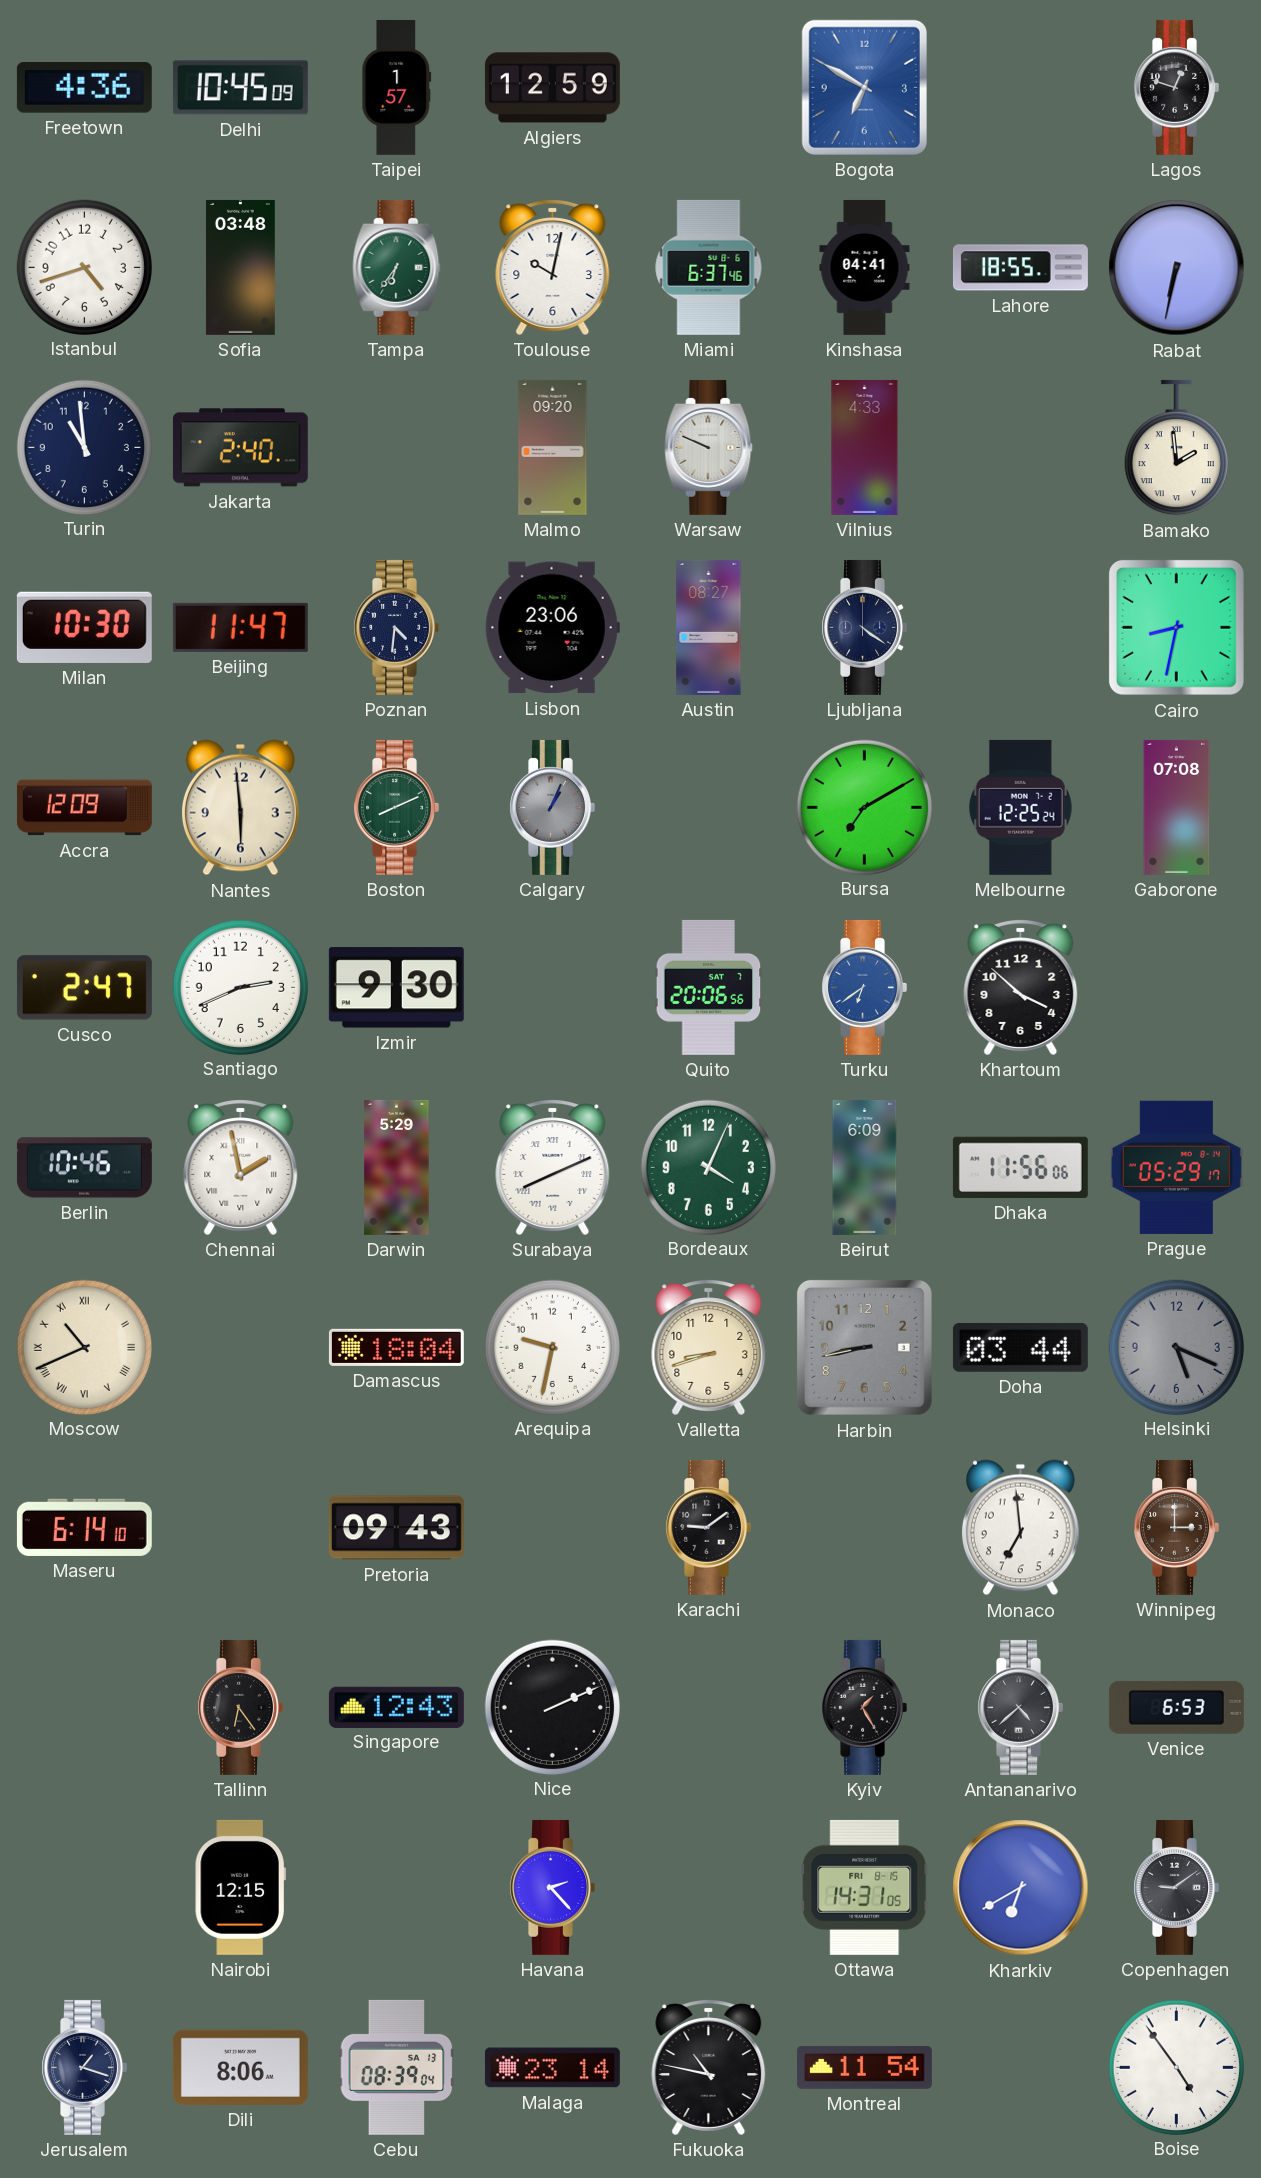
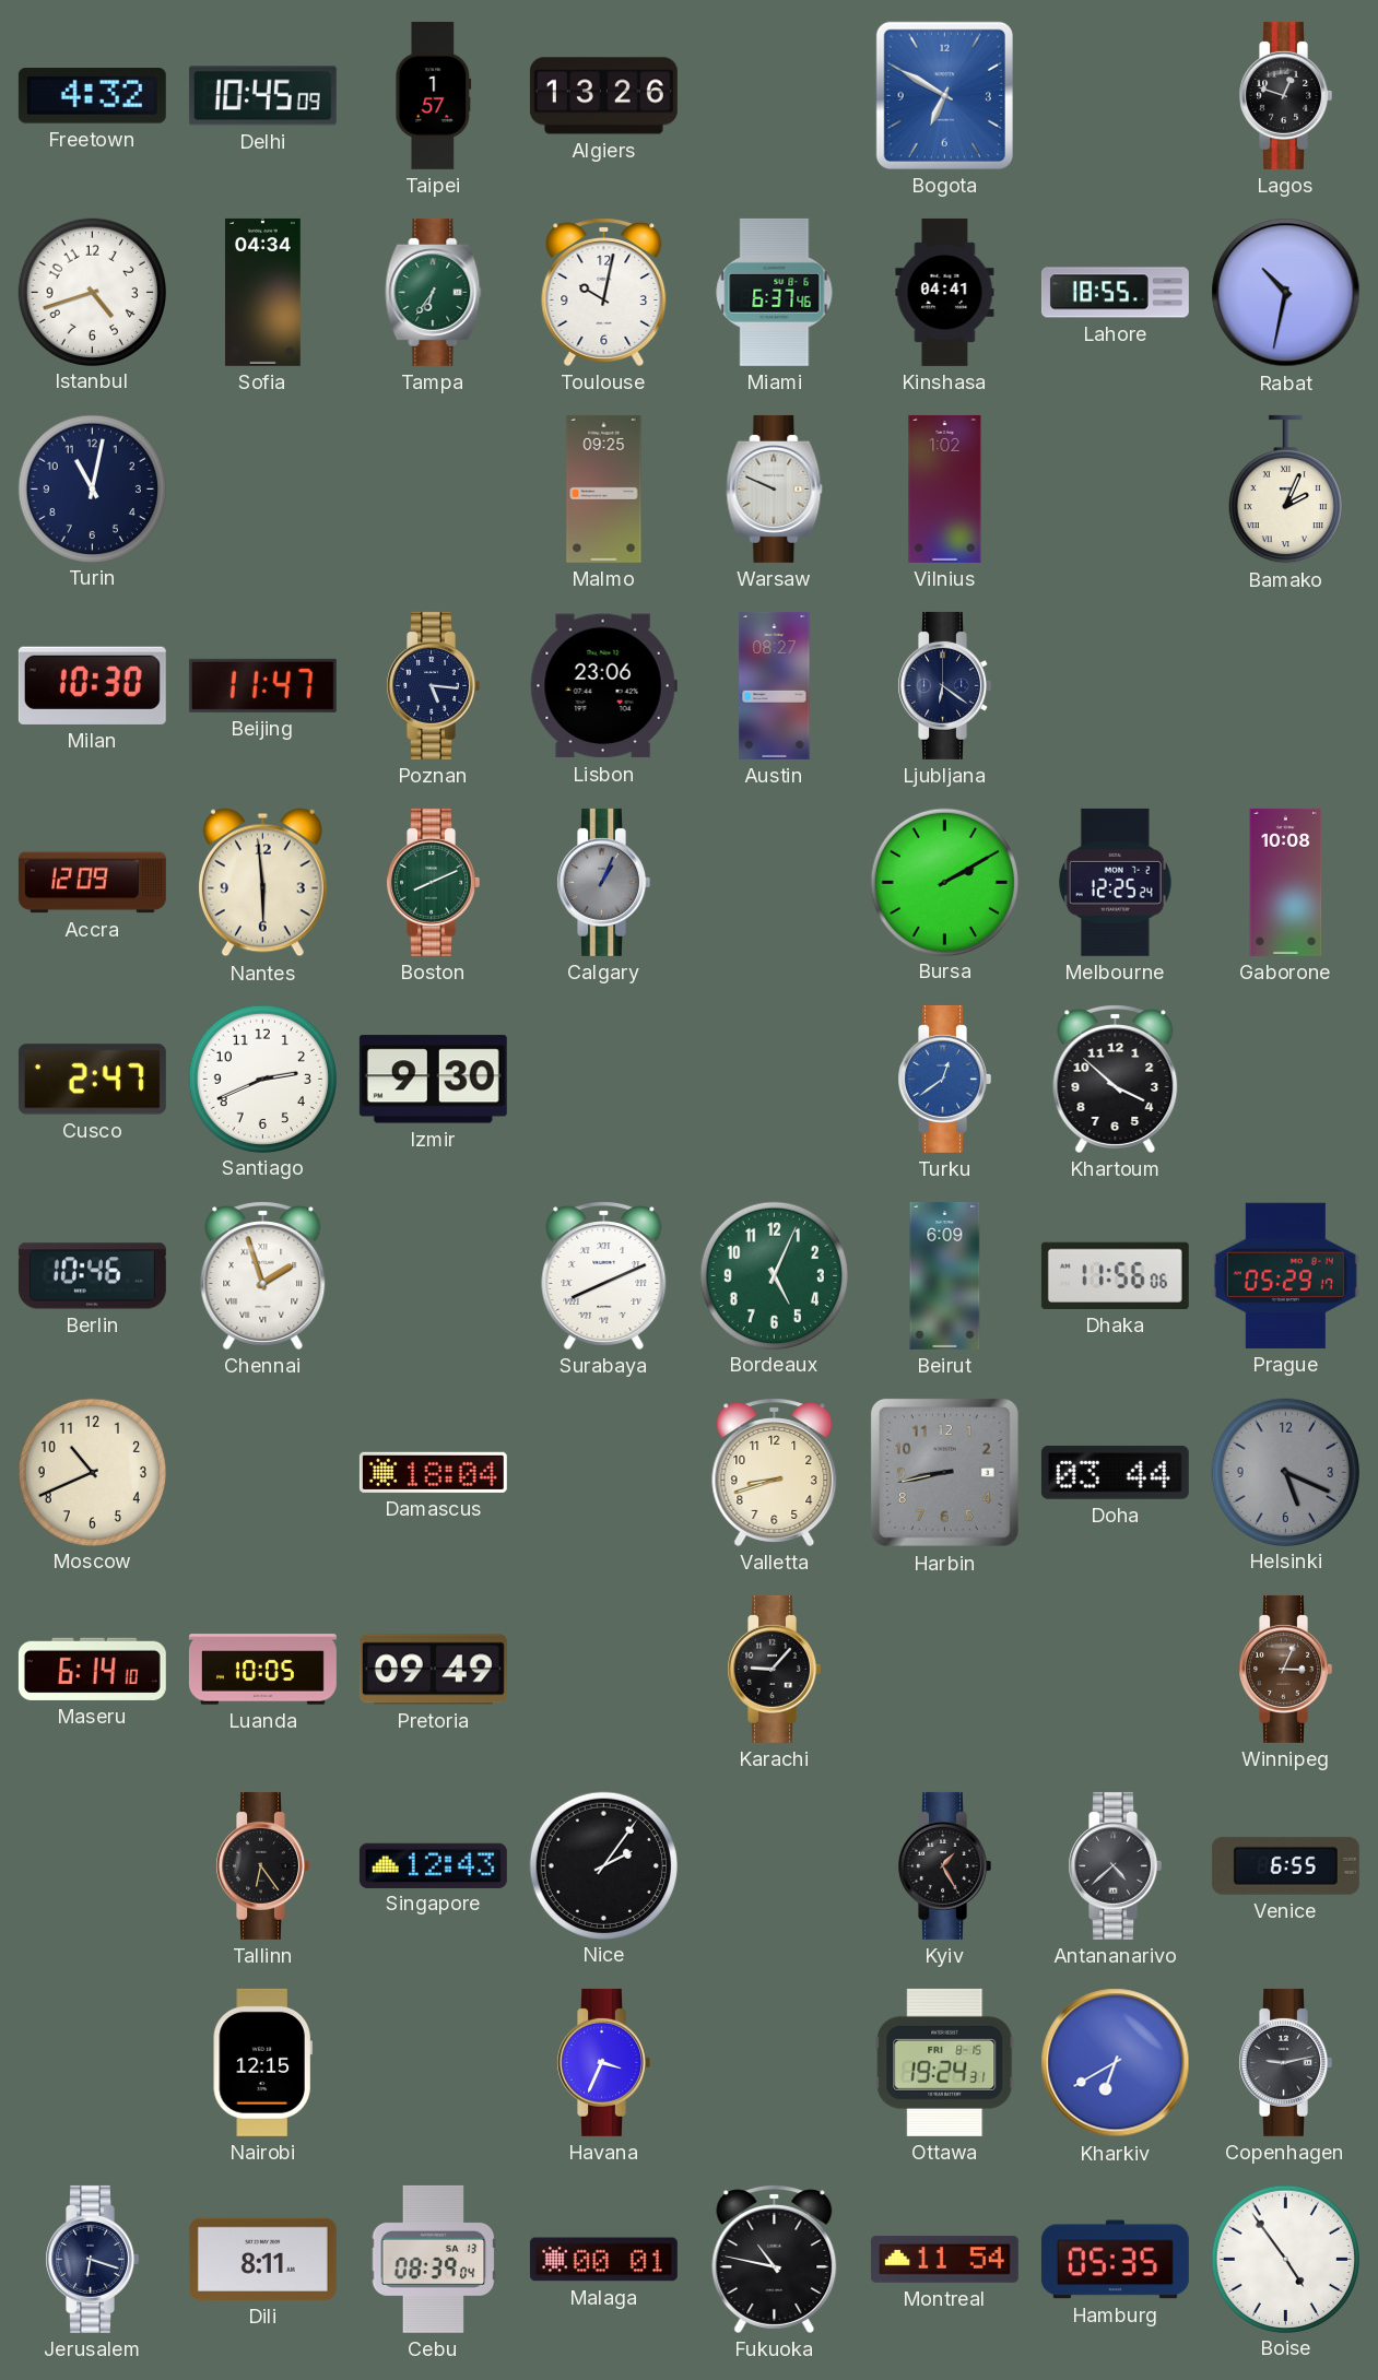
Freetown: 4:36 -> 4:32
Algiers: 12:59 -> 13:26
Sofia: 03:48 -> 04:34
Rabat: 6:32 -> 10:32
Turin: 10:59 -> 11:02
Jakarta: 2:40 -> none
Malmo: 09:20 -> 09:25
Vilnius: 4:33 -> 1:02
Bamako: 1:59 -> 2:04
Poznan: 4:31 -> 5:16
Ljubljana: 4:21 -> 6:21
Cairo: 8:32 -> none
Bursa: 7:10 -> 2:10
Gaborone: 07:08 -> 10:08
Quito: 20:06 -> none
Turku: 6:39 -> 12:39
Chennai: 1:58 -> 1:57
Darwin: 5:29 -> none
Bordeaux: 4:04 -> 5:04
Moscow numerals: Roman -> Arabic
Arequipa: 9:32 -> none
Luanda: none -> 10:05
Pretoria: 09:43 -> 09:49
Karachi: 9:09 -> 9:07
Monaco: 6:59 -> none
Winnipeg: 3:00 -> 3:04
Nice: 2:11 -> 2:06
Venice: 6:53 -> 6:55
Havana: 2:23 -> 3:34
Ottawa: 14:31 -> 19:24
Copenhagen: 9:09 -> 9:13
Jerusalem: 1:18 -> 6:18
Dili: 8:06 -> 8:11
Malaga: 23:14 -> 00:01
Hamburg: none -> 05:35
